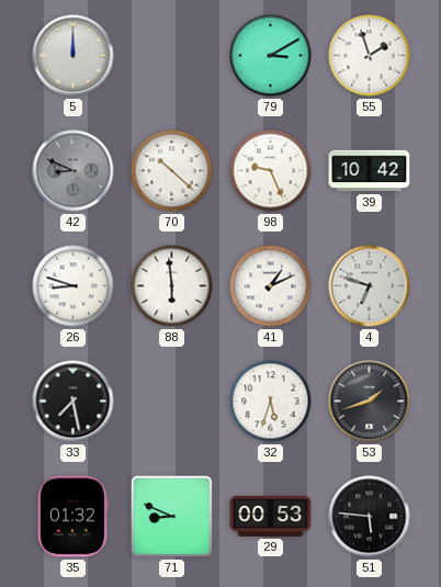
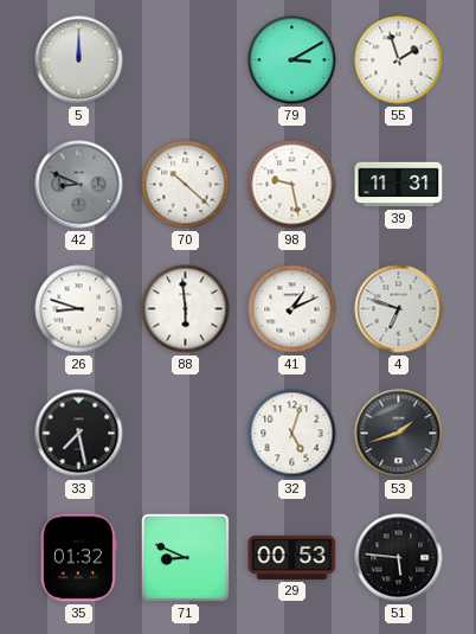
98: 9:26 -> 9:28
39: 10:42 -> 11:31
32: 5:33 -> 5:03
